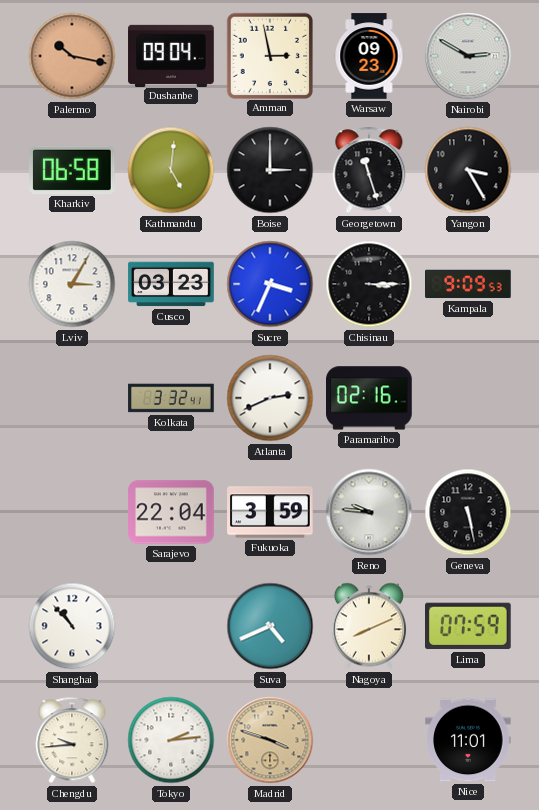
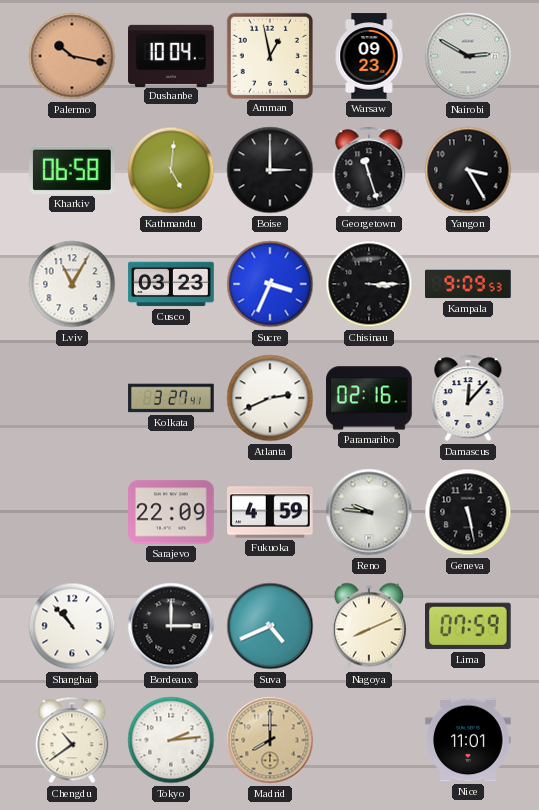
Dushanbe: 09:04 -> 10:04
Amman: 2:58 -> 12:58
Lviv: 3:05 -> 11:05
Kolkata: 3:32 -> 3:27
Damascus: none -> 12:07
Sarajevo: 22:04 -> 22:09
Fukuoka: 3:59 -> 4:59
Bordeaux: none -> 3:00
Chengdu: 9:44 -> 10:39
Madrid: 3:48 -> 8:00
